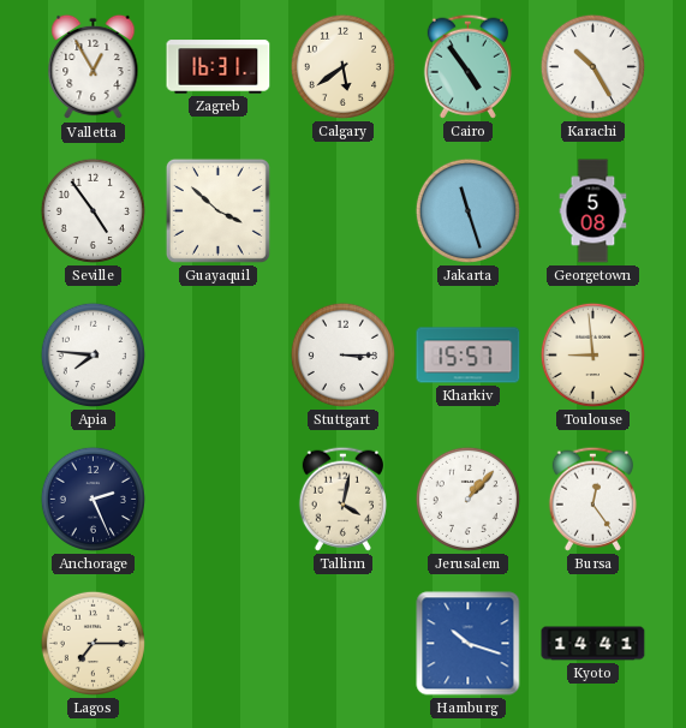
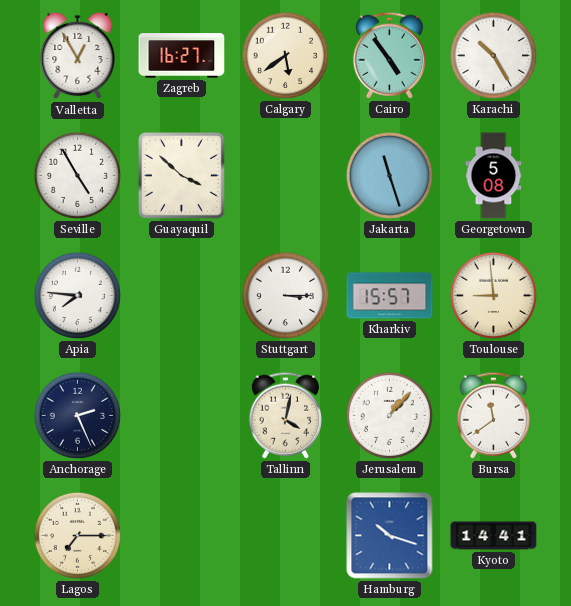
Zagreb: 16:31 -> 16:27
Seville: 4:54 -> 4:55
Bursa: 12:24 -> 11:39
